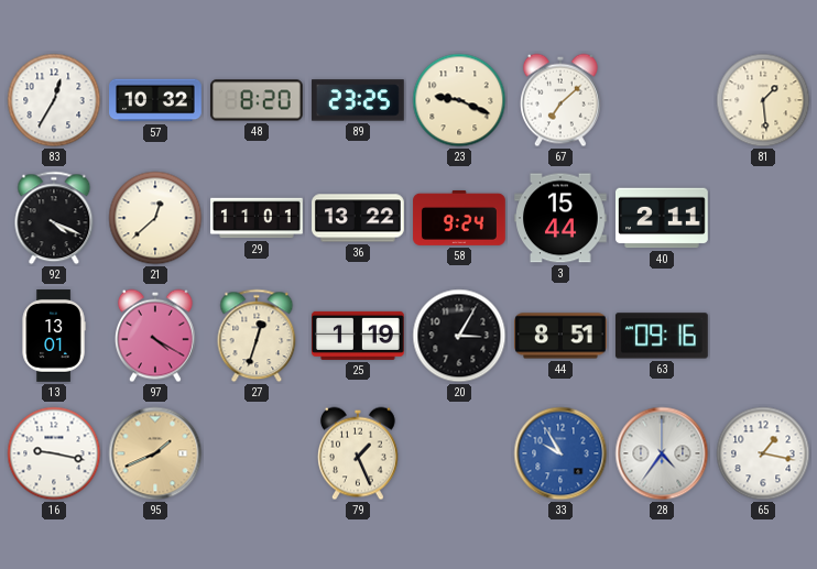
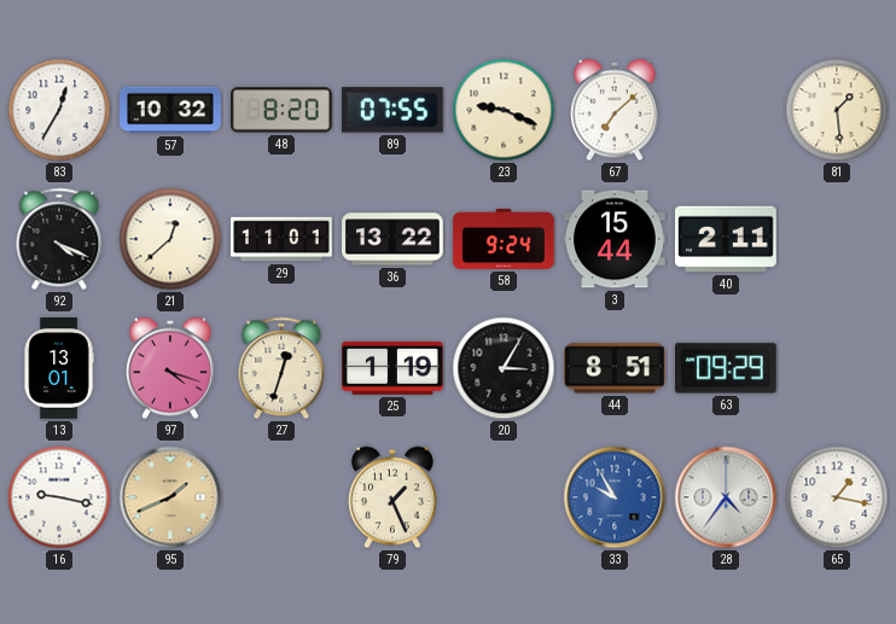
89: 23:25 -> 07:55
97: 4:20 -> 4:18
63: 09:16 -> 09:29
